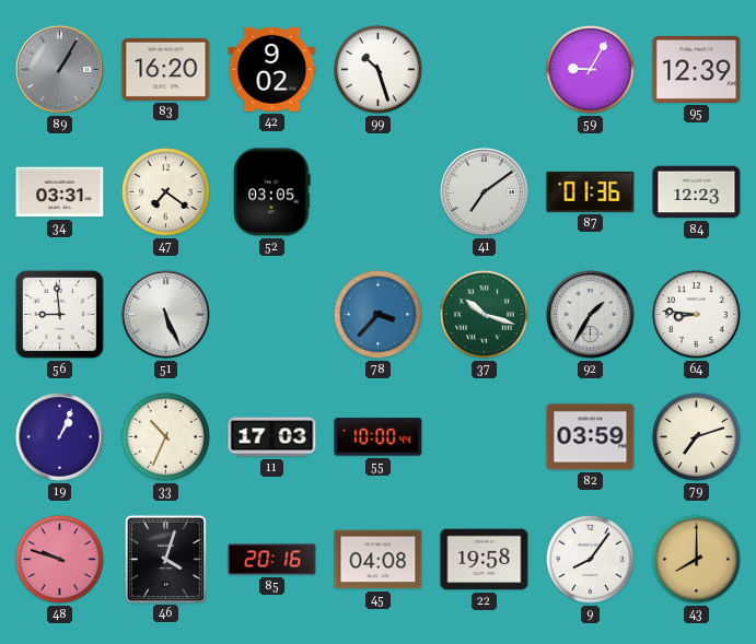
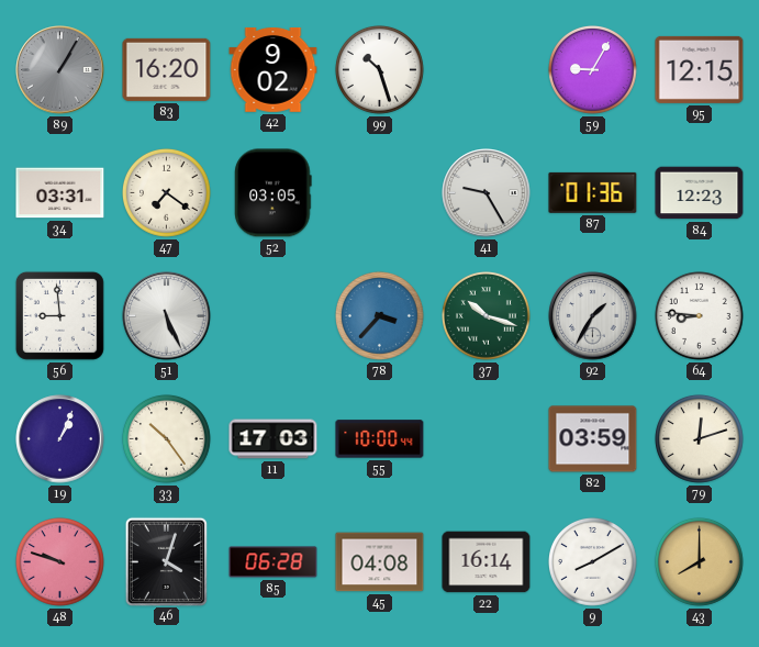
95: 12:39 -> 12:15
41: 7:09 -> 9:25
33: 10:34 -> 10:24
79: 7:12 -> 12:12
85: 20:16 -> 06:28
22: 19:58 -> 16:14
9: 8:06 -> 8:10
